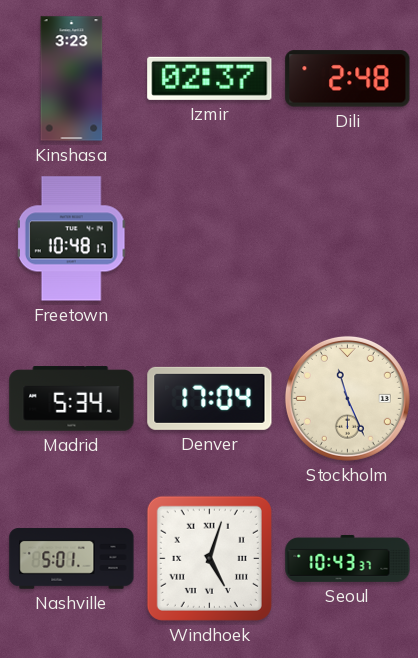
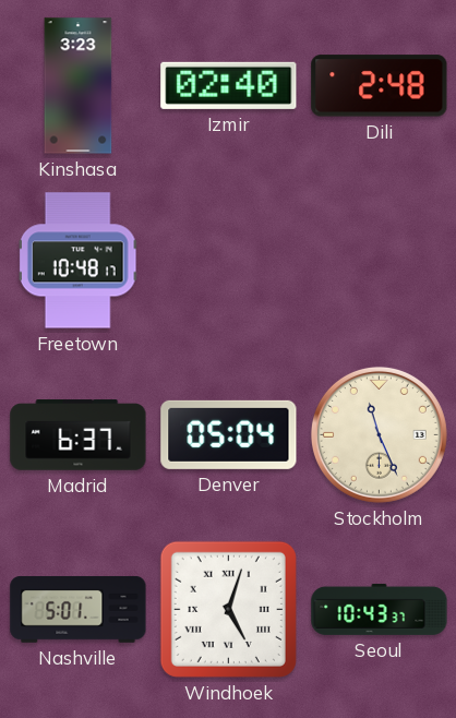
Izmir: 02:37 -> 02:40
Madrid: 5:34 -> 6:37
Denver: 17:04 -> 05:04
